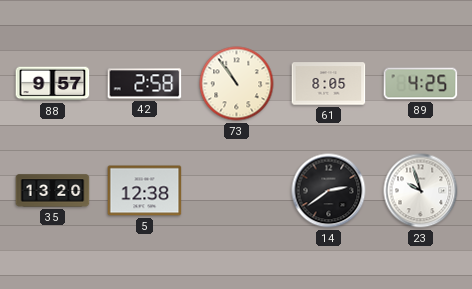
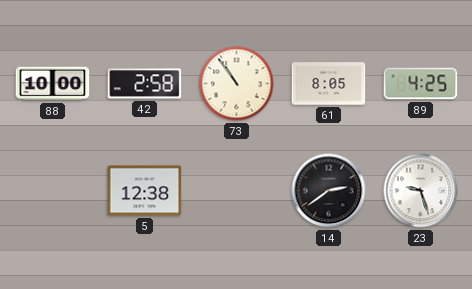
88: 9:57 -> 10:00
35: 13:20 -> none
23: 9:57 -> 9:27
